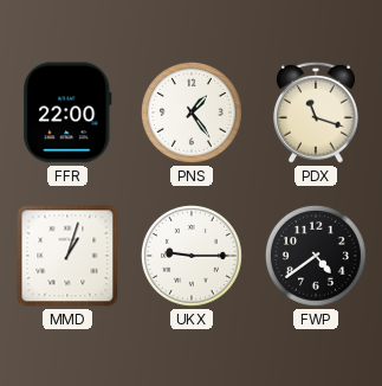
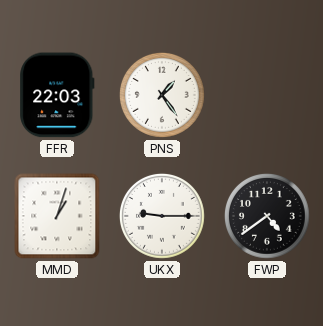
FFR: 22:00 -> 22:03
PDX: 11:18 -> none
